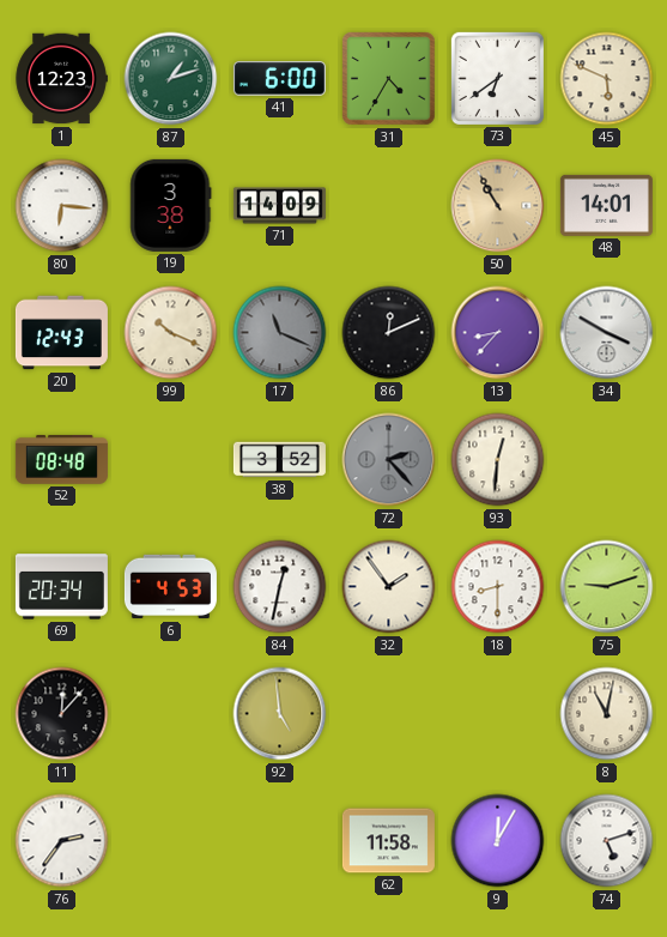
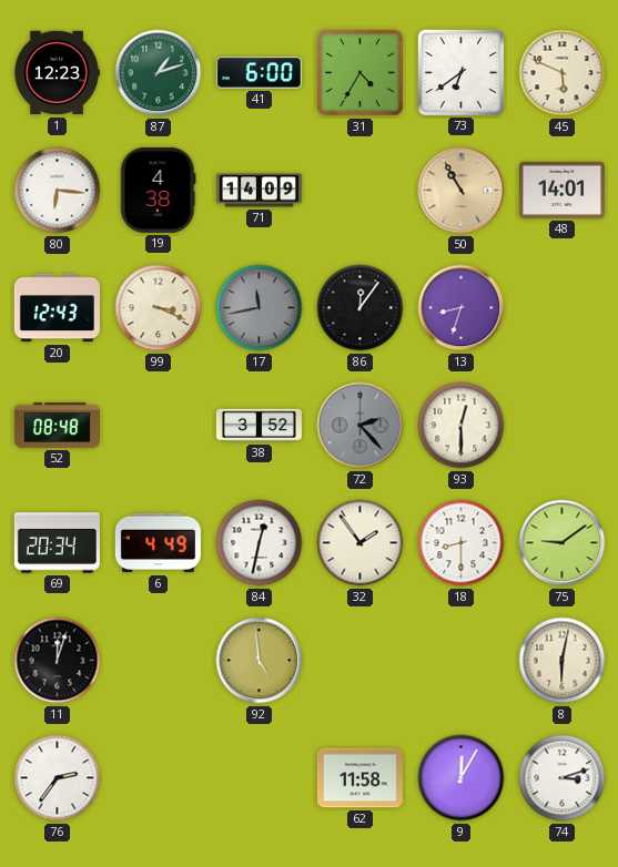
19: 3:38 -> 4:38
99: 10:19 -> 3:19
17: 11:19 -> 11:43
86: 12:11 -> 12:06
13: 8:37 -> 8:33
34: 3:50 -> none
93: 12:31 -> 12:30
6: 4:53 -> 4:49
75: 9:12 -> 9:09
11: 12:07 -> 12:03
8: 11:02 -> 6:02
74: 5:12 -> 3:12
